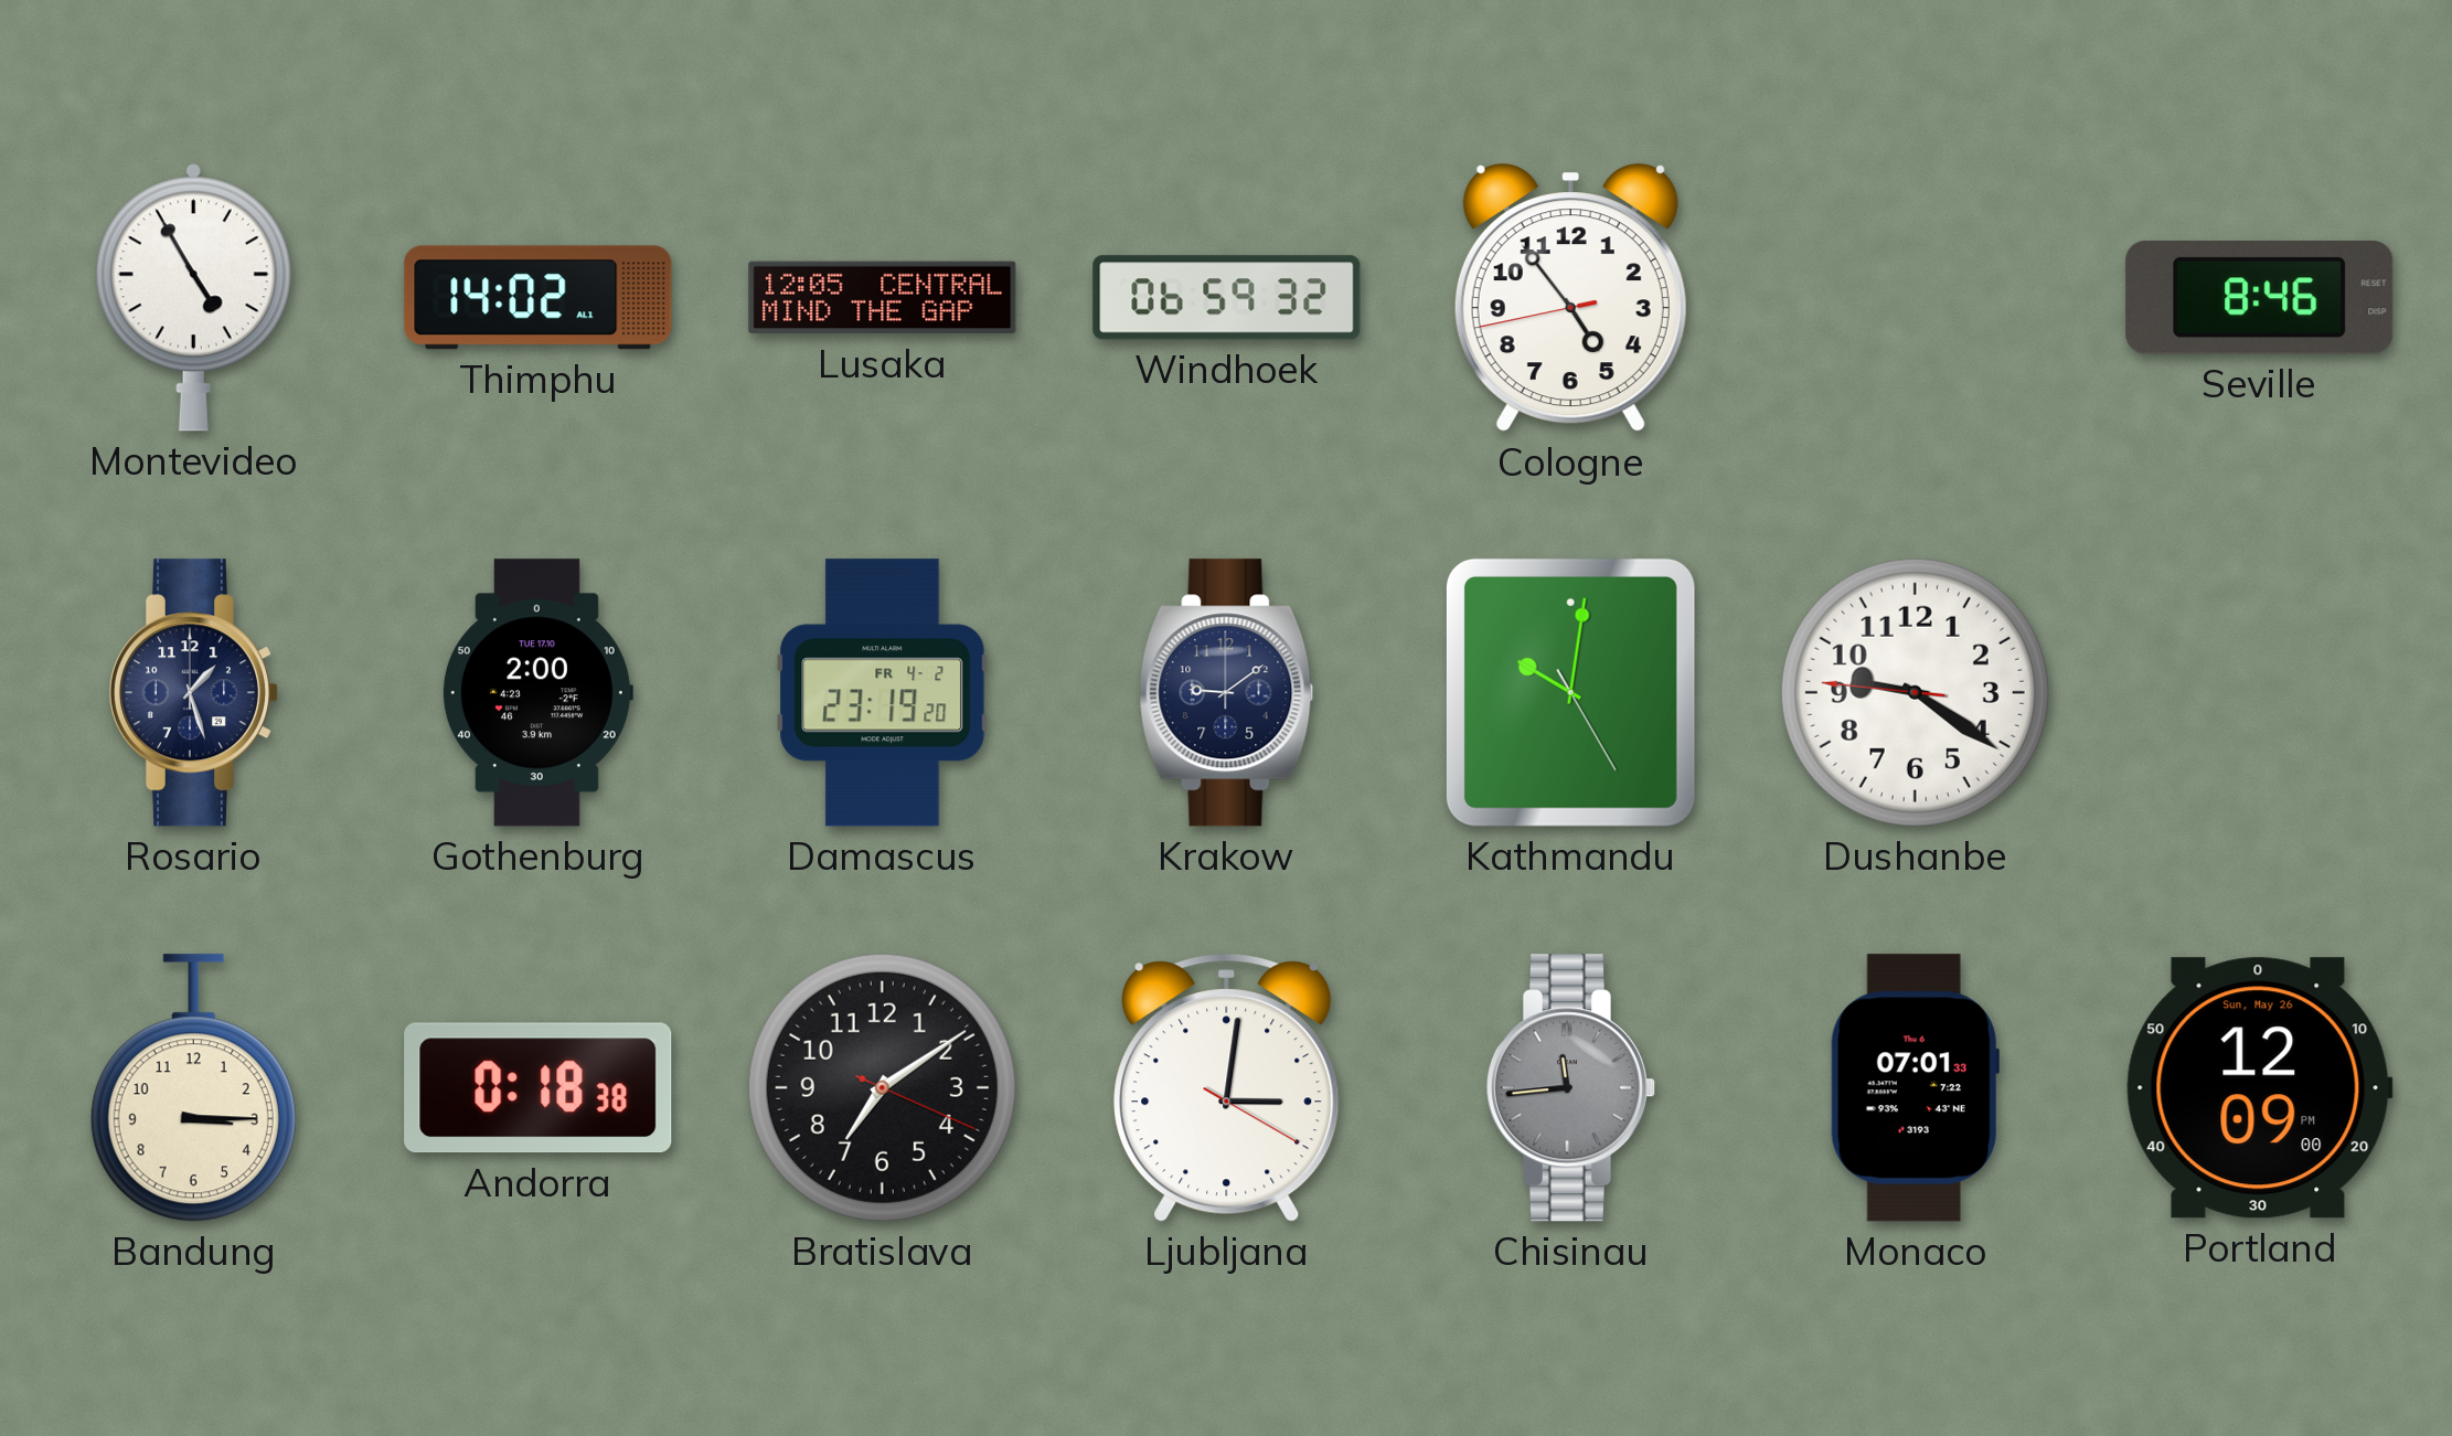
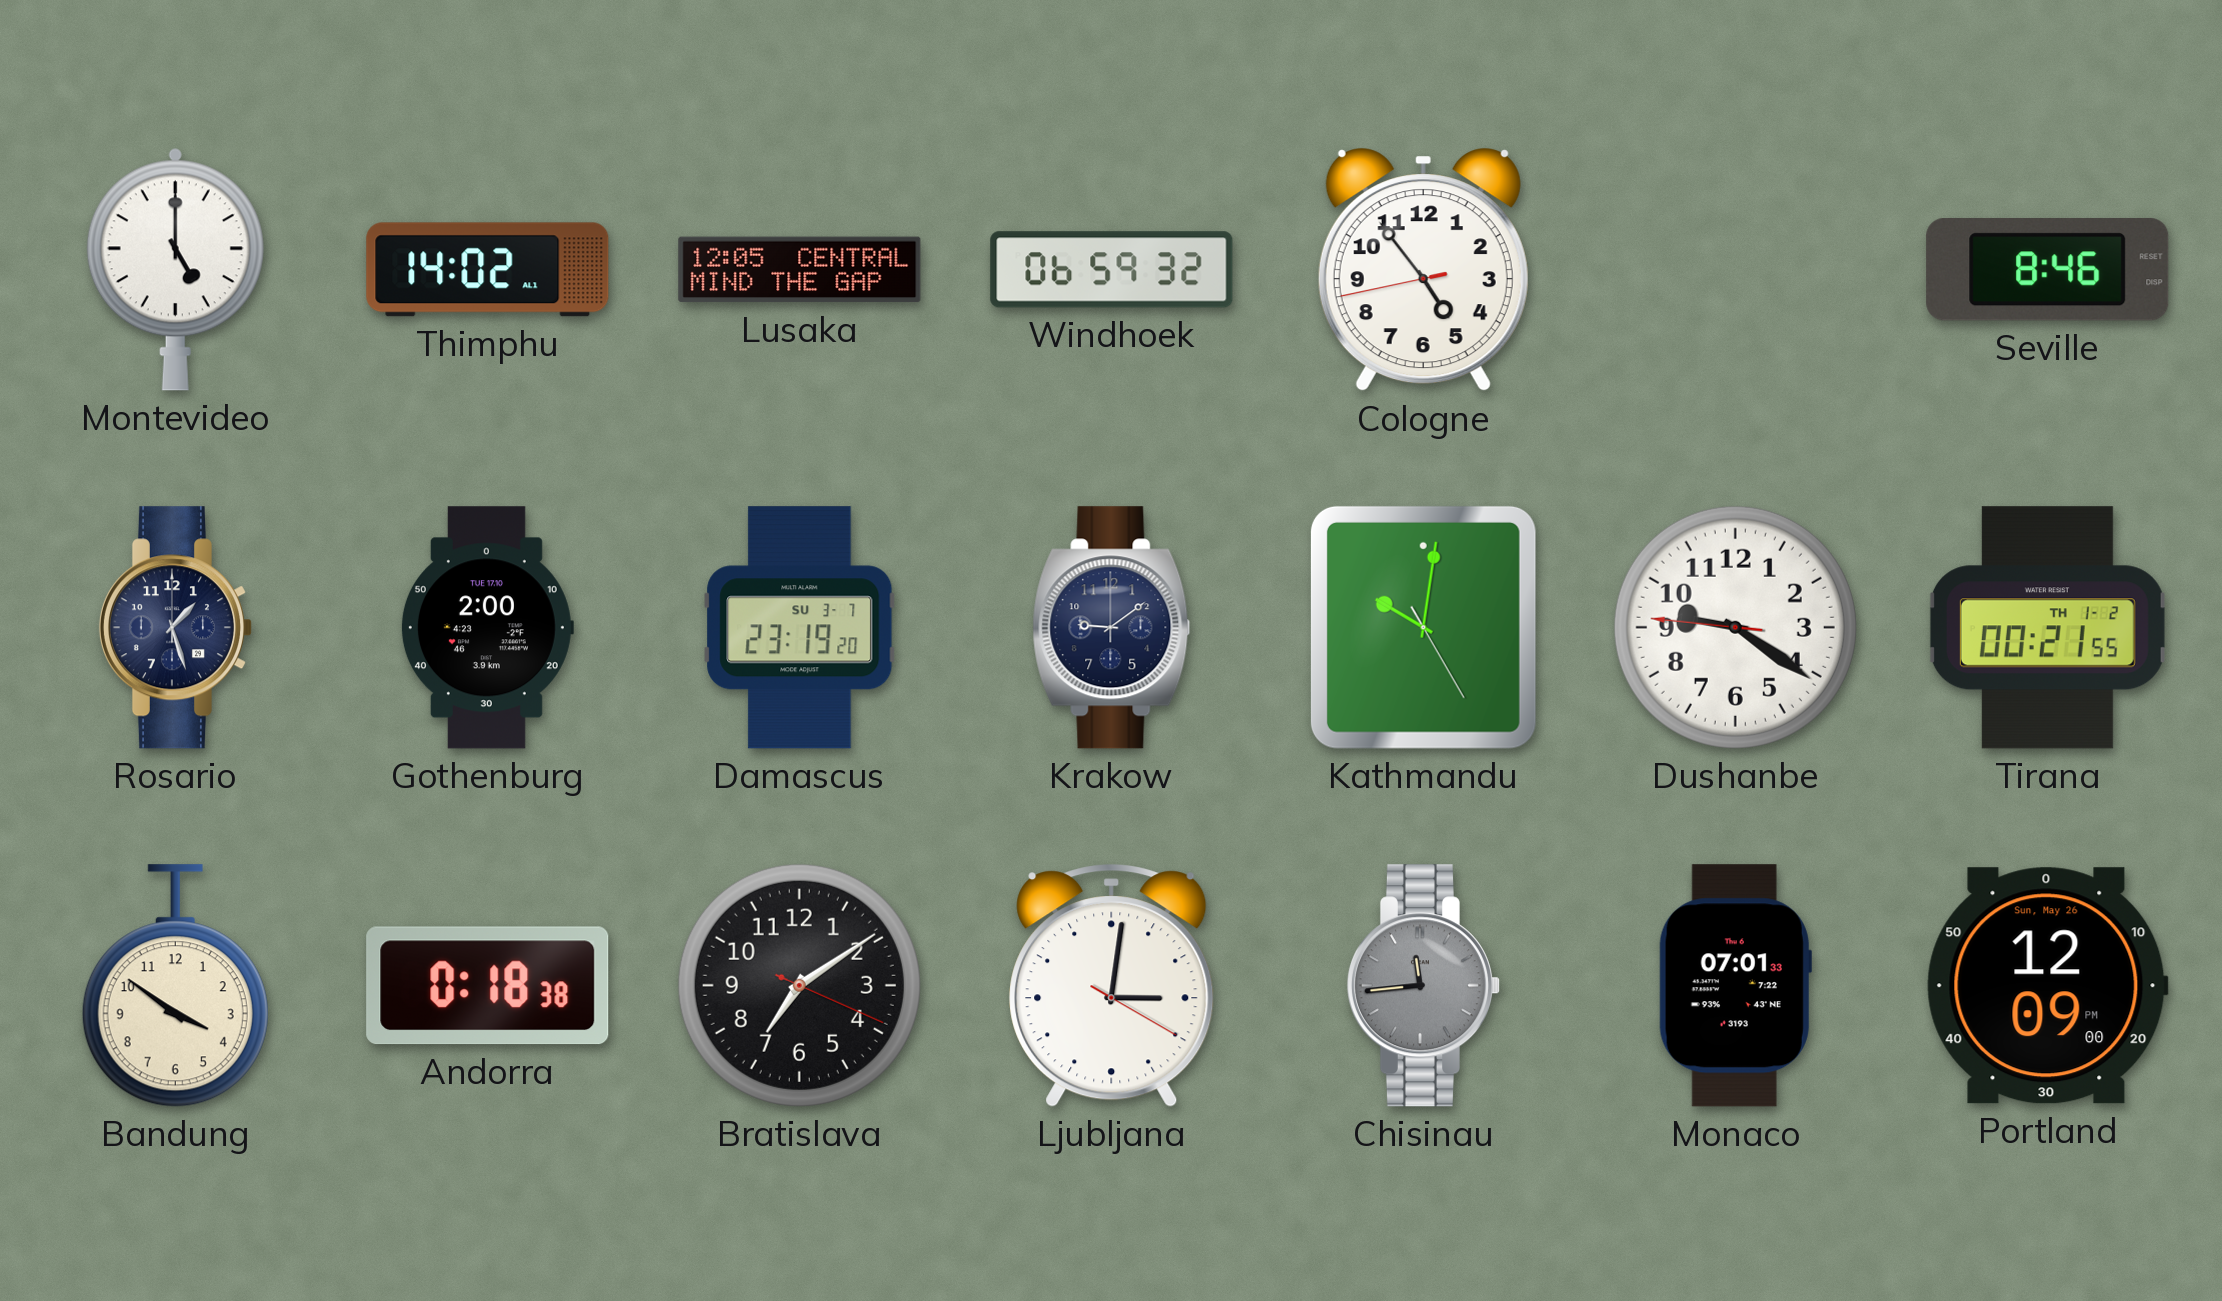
Montevideo: 4:55 -> 5:00
Damascus date: FR 4-2 -> SU 3-7
Tirana: none -> 00:21
Bandung: 3:15 -> 3:51
